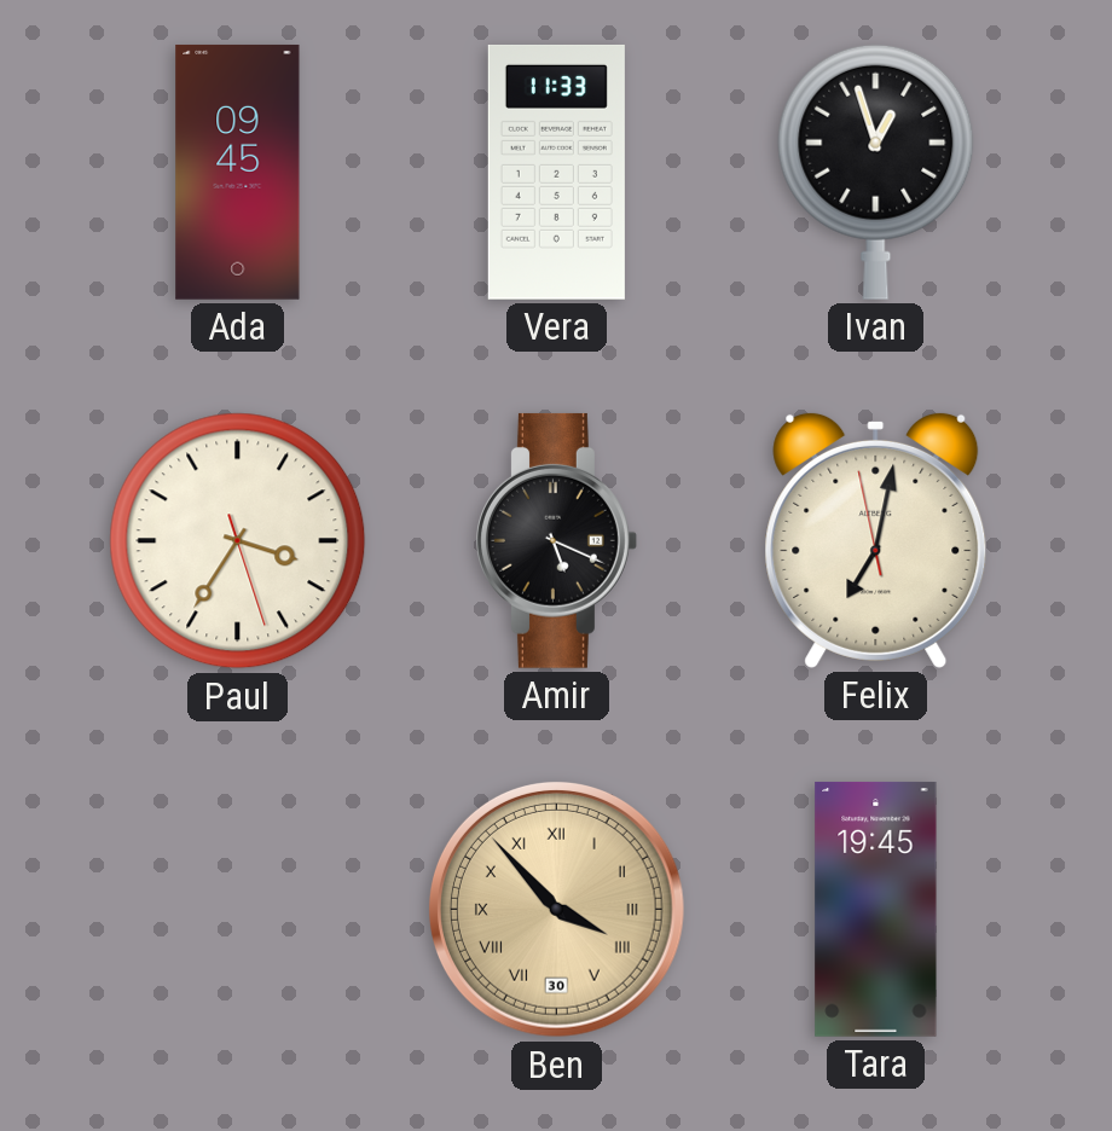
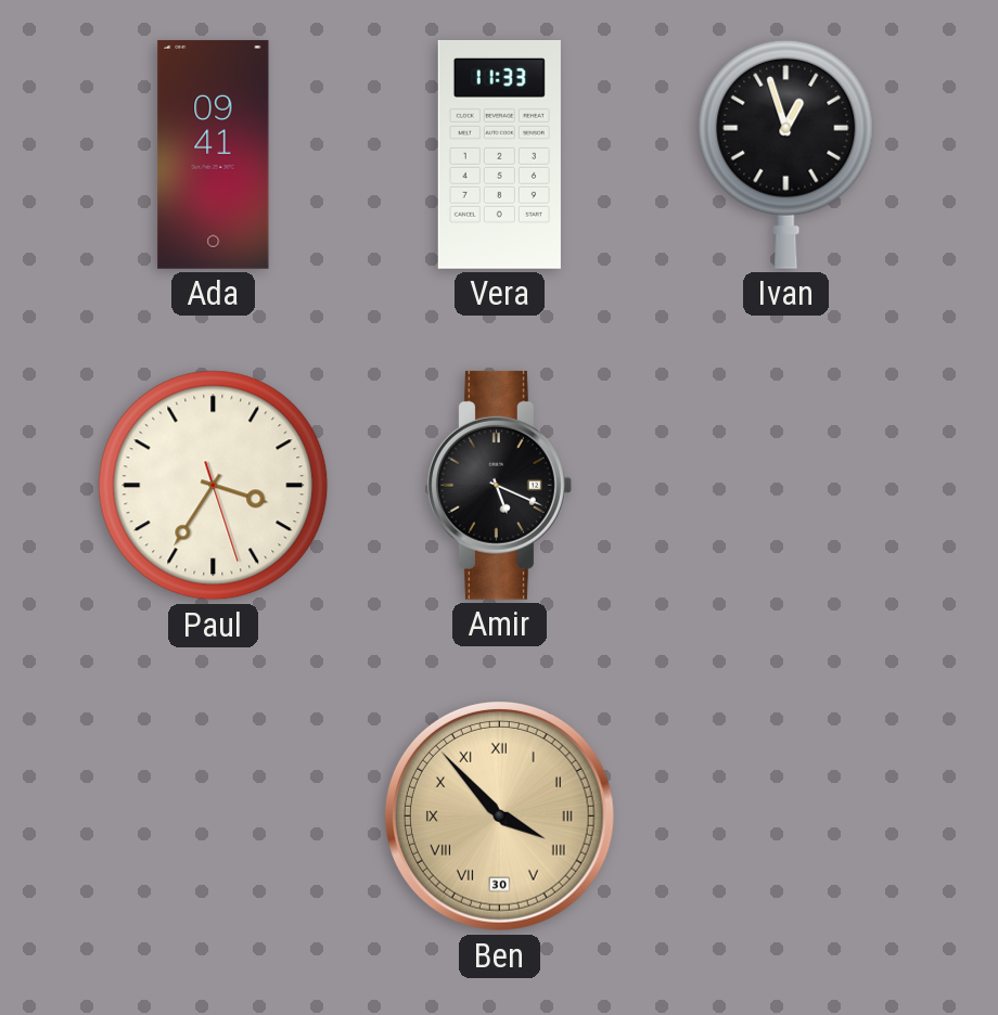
Ada: 09:45 -> 09:41
Felix: 7:01 -> none
Tara: 19:45 -> none
